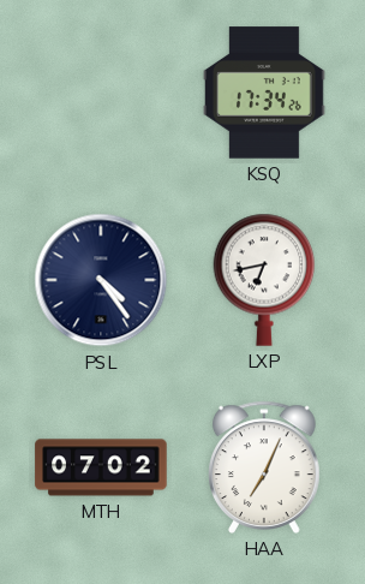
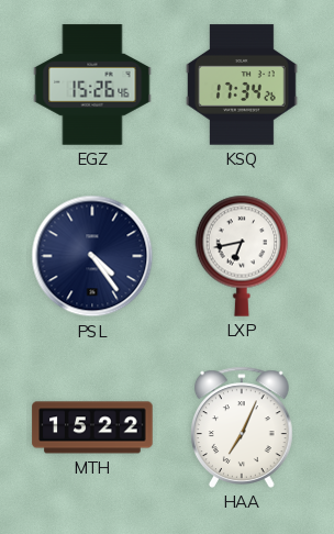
EGZ: none -> 15:26
MTH: 07:02 -> 15:22
